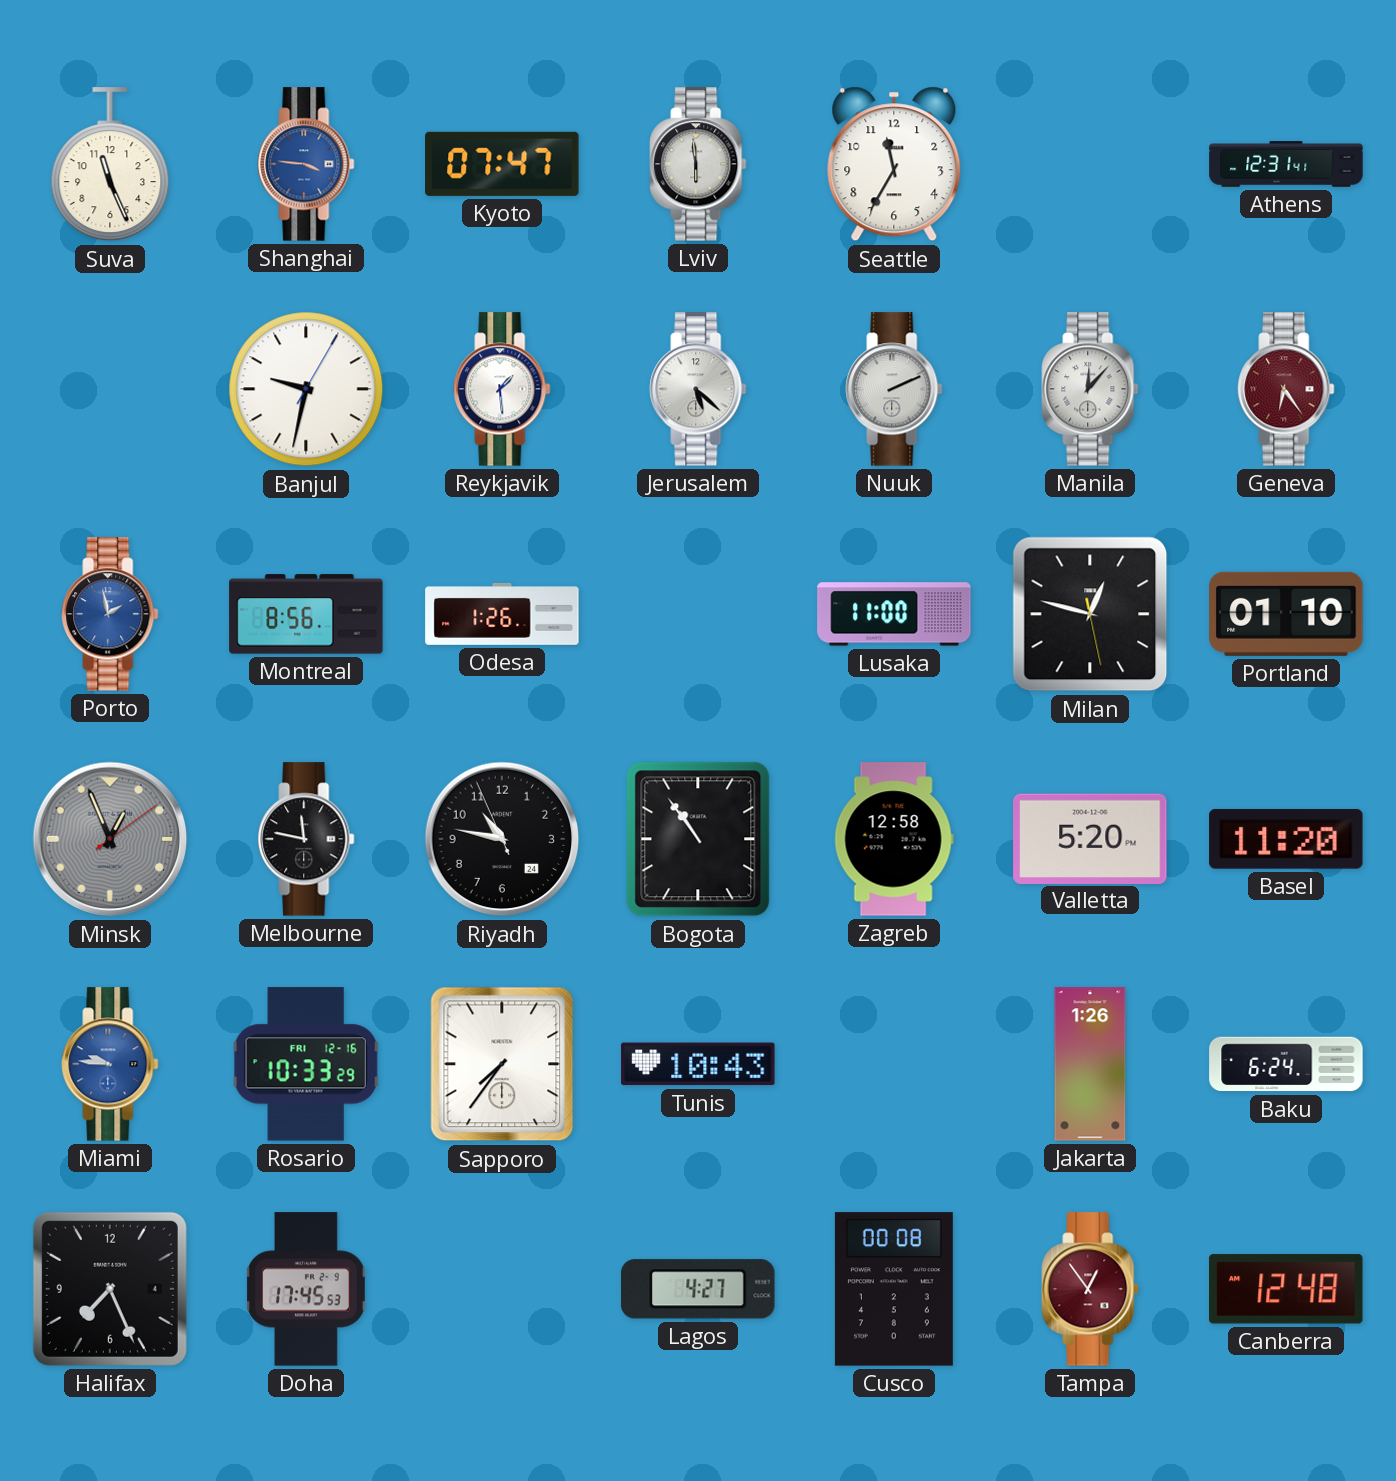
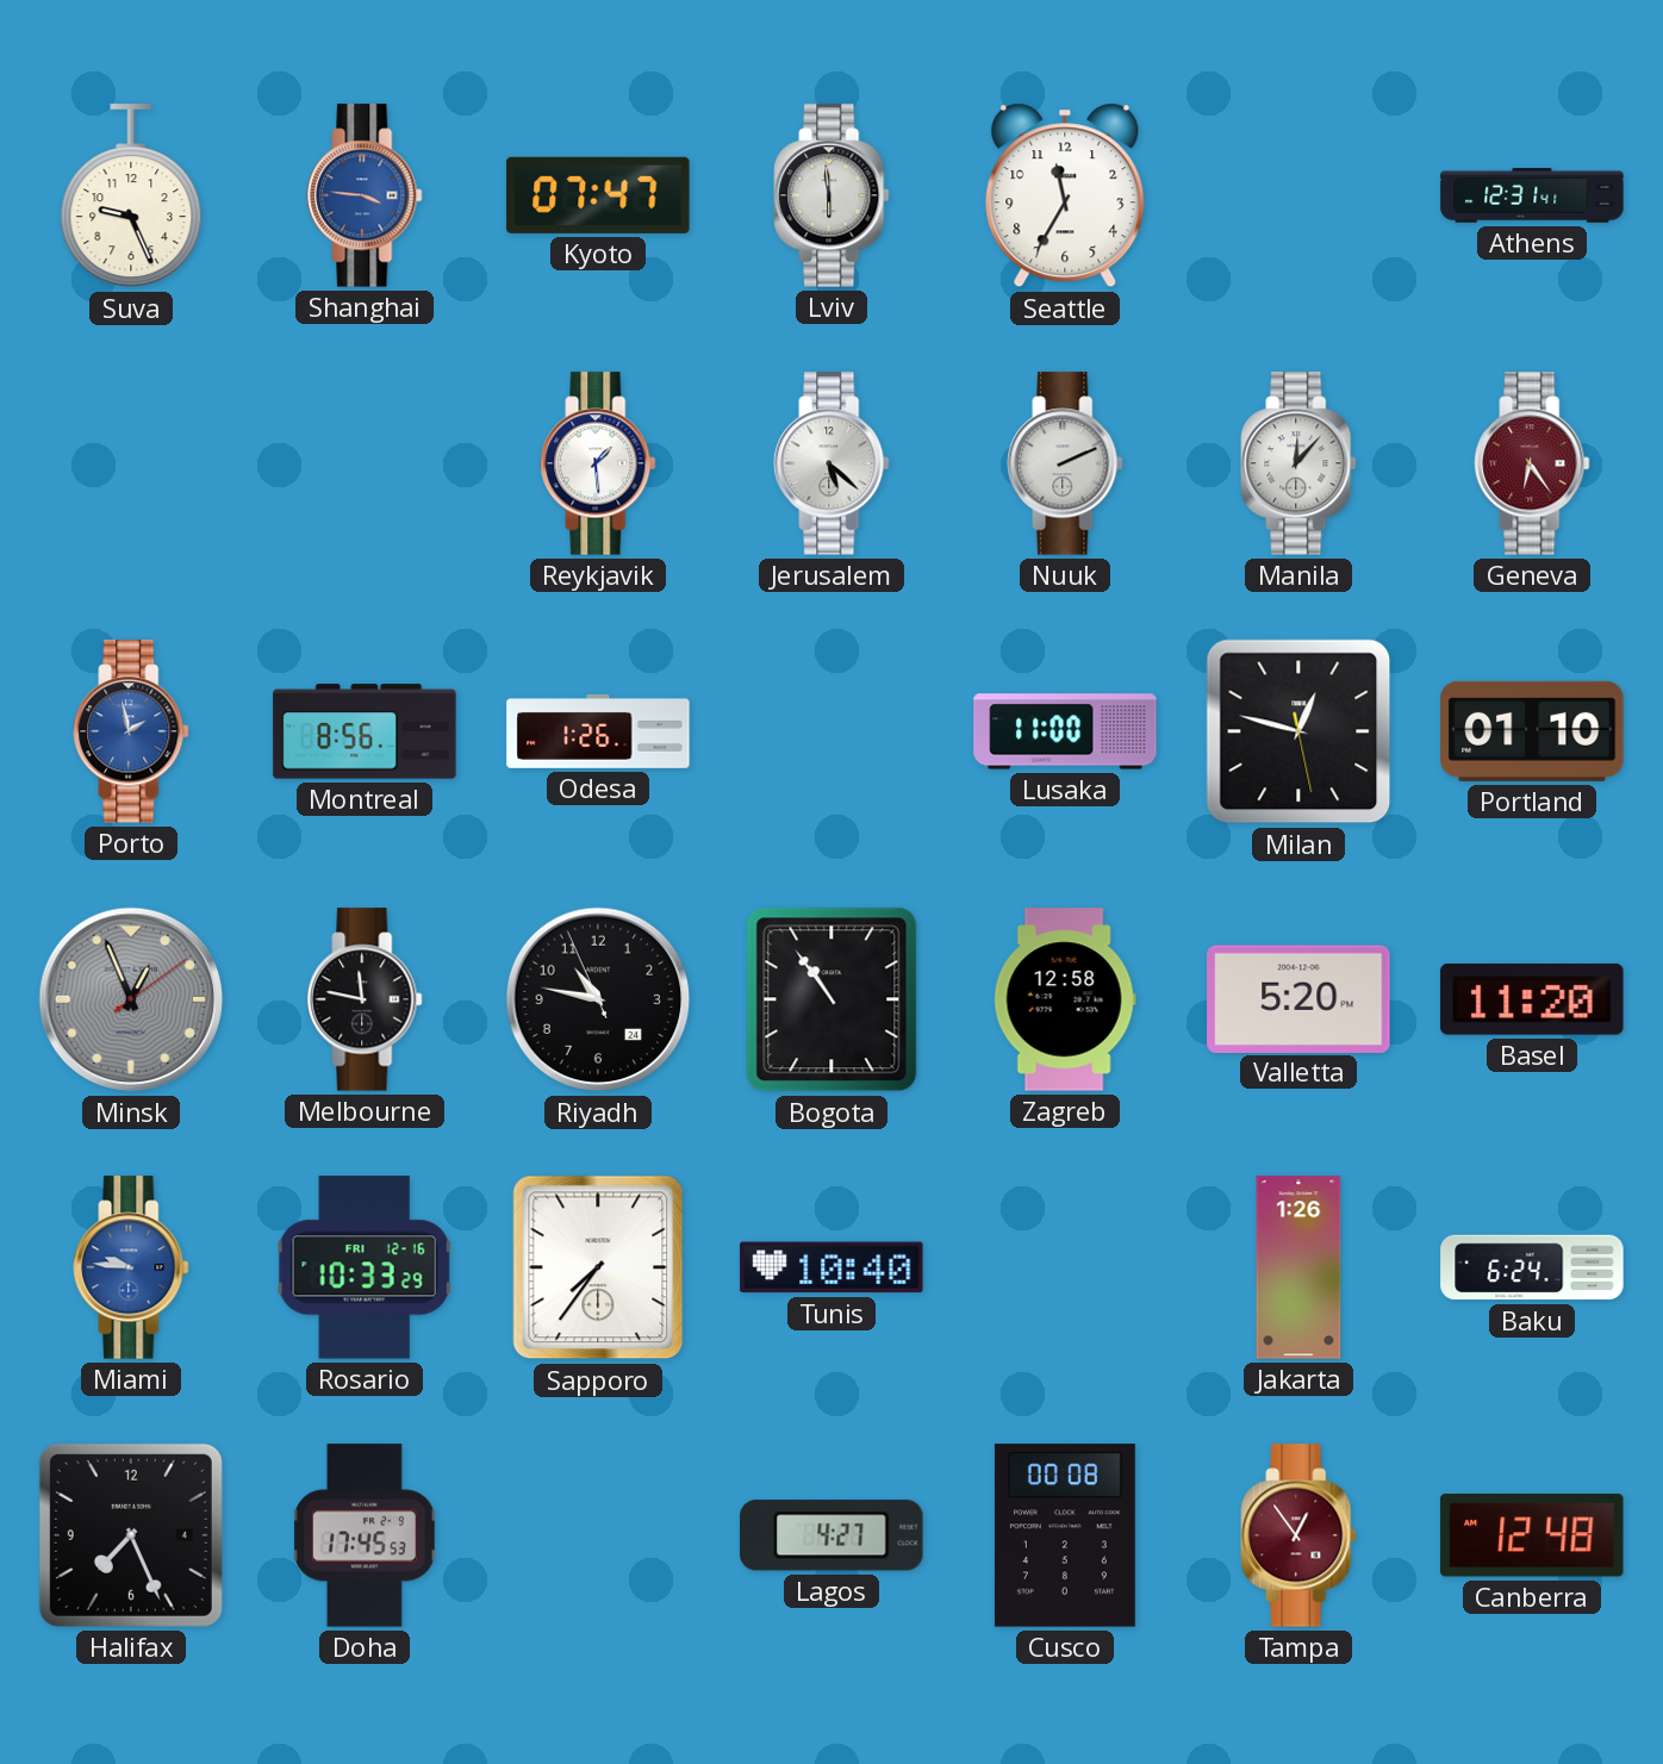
Suva: 11:26 -> 9:26
Banjul: 9:32 -> none
Tunis: 10:43 -> 10:40
